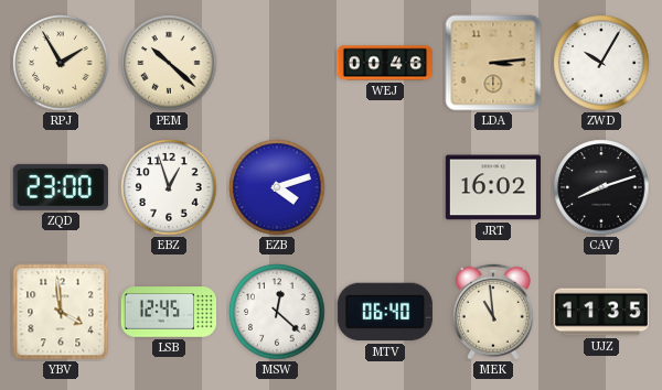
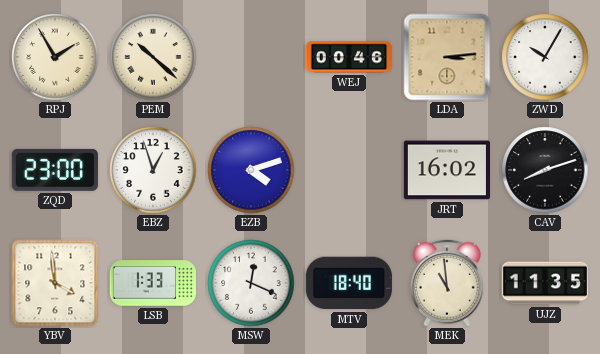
LSB: 12:45 -> 1:33
MSW: 12:22 -> 12:19
MTV: 06:40 -> 18:40
